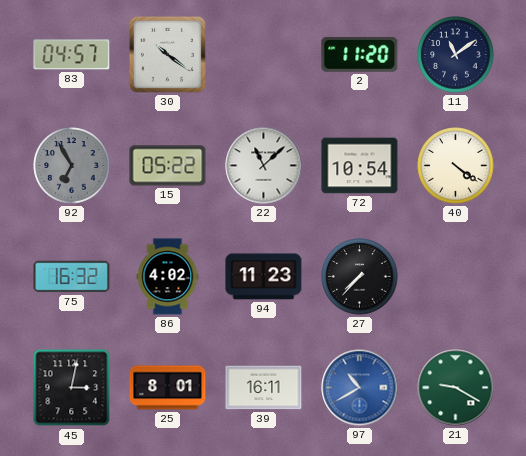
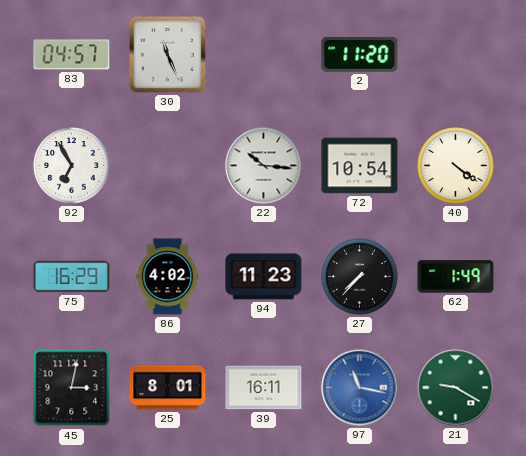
30: 10:21 -> 11:26
11: 11:09 -> none
92 dial: grey -> white
15: 05:22 -> none
22: 11:08 -> 10:16
75: 16:32 -> 16:29
62: none -> 1:49
97: 10:40 -> 11:17
